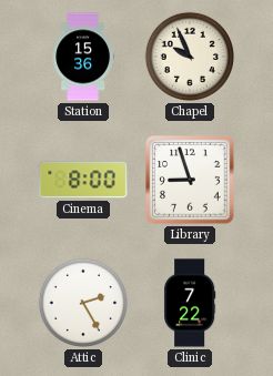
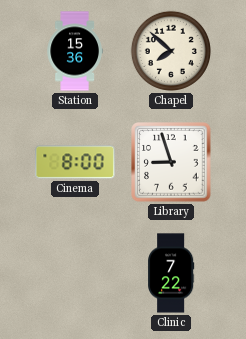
Chapel: 9:56 -> 7:52
Attic: 2:25 -> none
